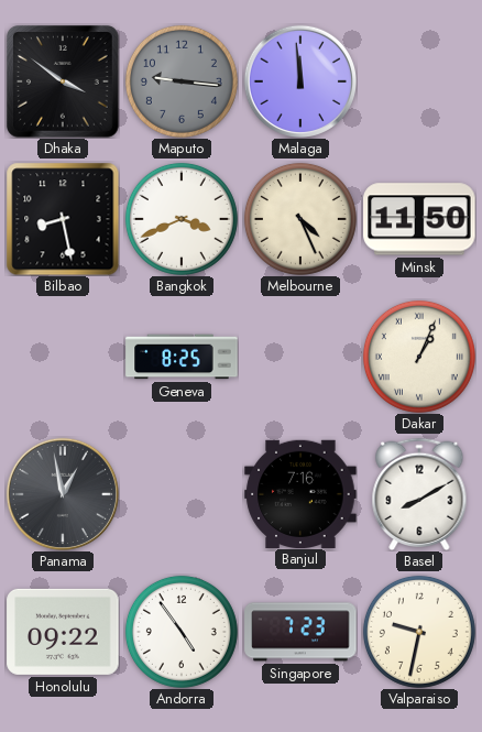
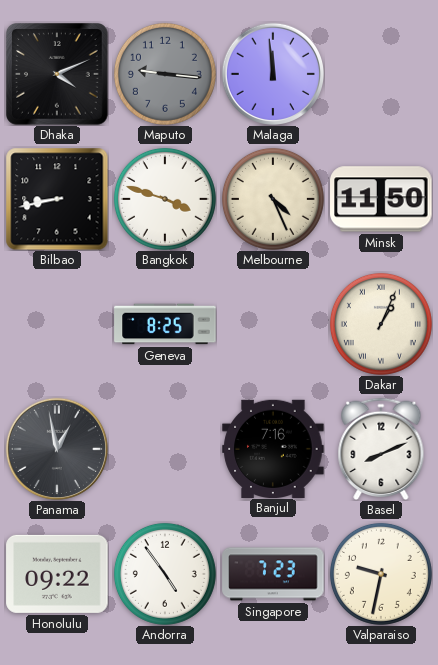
Dhaka: 3:51 -> 4:11
Bilbao: 8:28 -> 8:43
Bangkok: 3:41 -> 3:48
Basel: 8:10 -> 8:11
